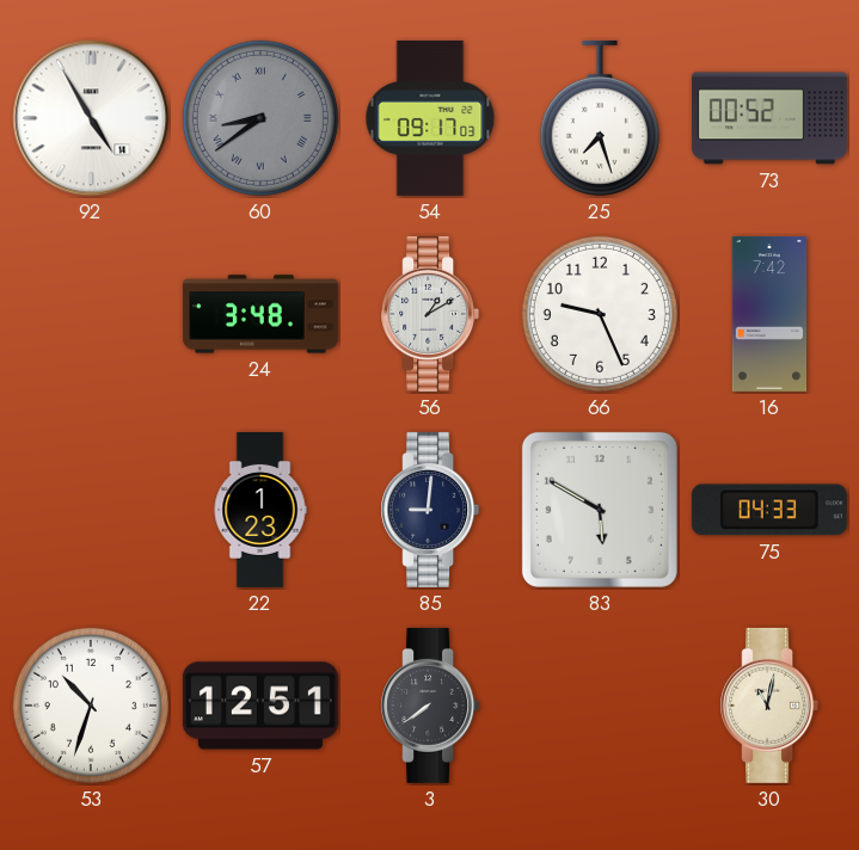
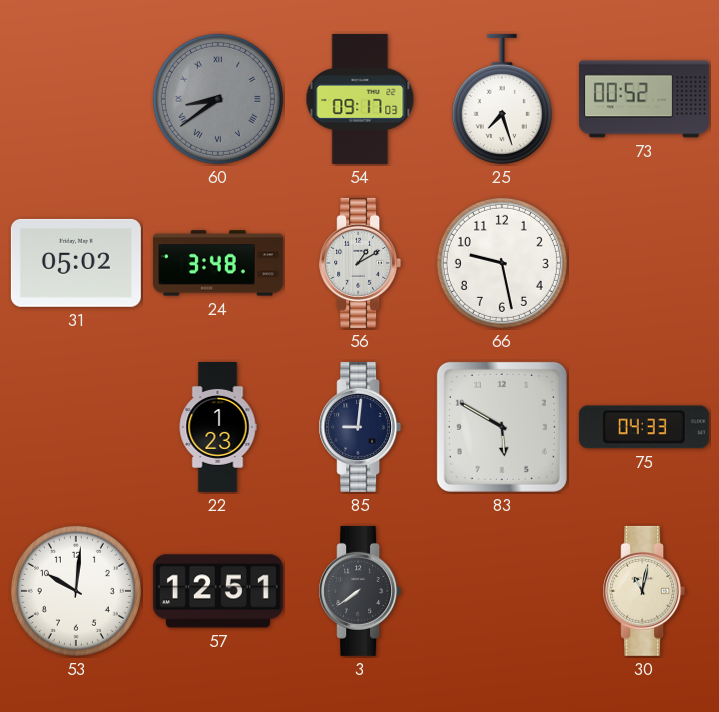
92: 4:55 -> none
31: none -> 05:02
66: 9:26 -> 9:28
16: 7:42 -> none
53: 10:33 -> 10:01
